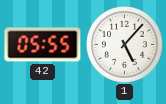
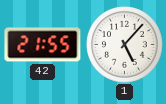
42: 05:55 -> 21:55
